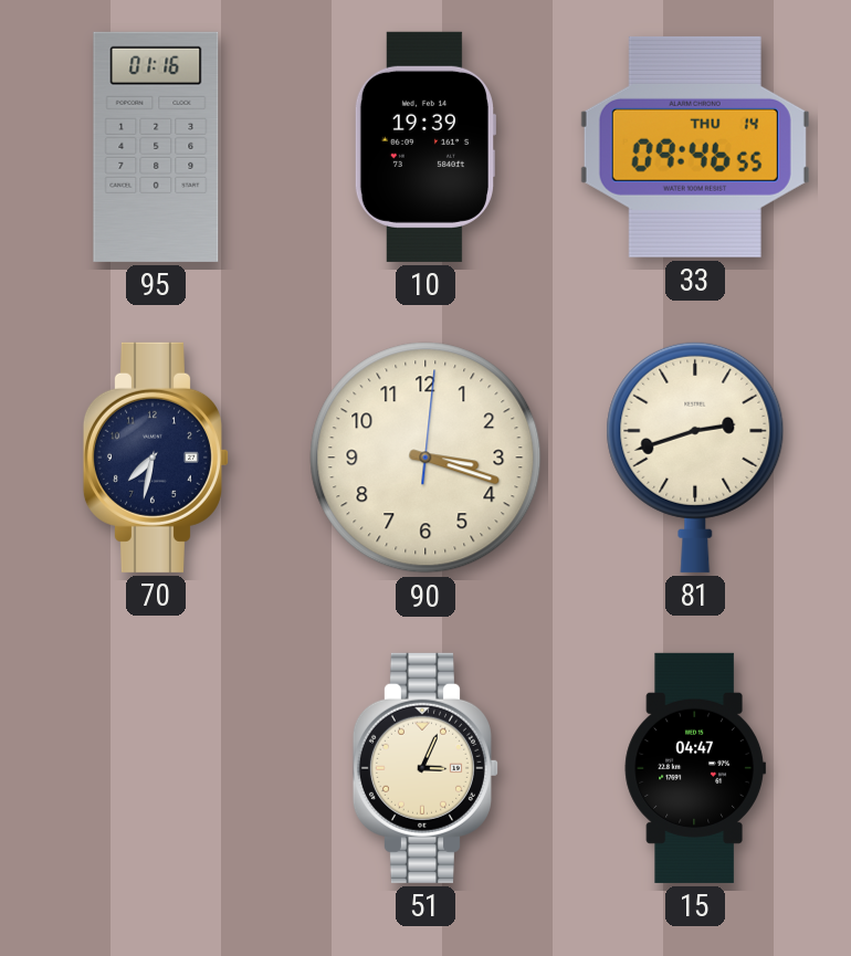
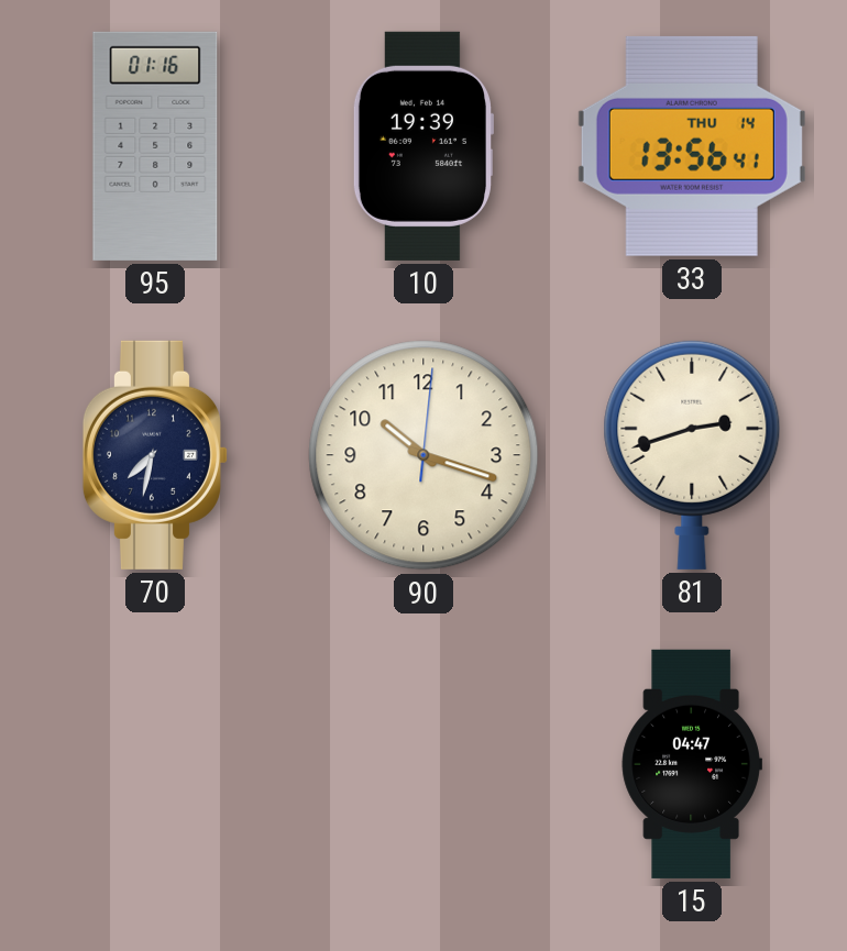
33: 09:46 -> 13:56
90: 3:18 -> 10:18
51: 3:04 -> none
